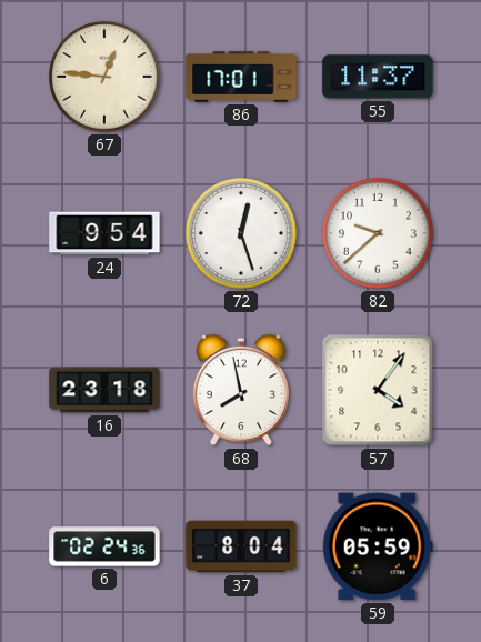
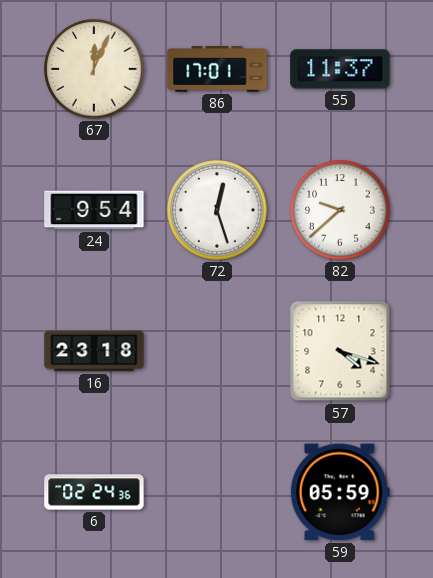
67: 12:46 -> 12:04
68: 7:58 -> none
57: 4:06 -> 4:18
37: 8:04 -> none
